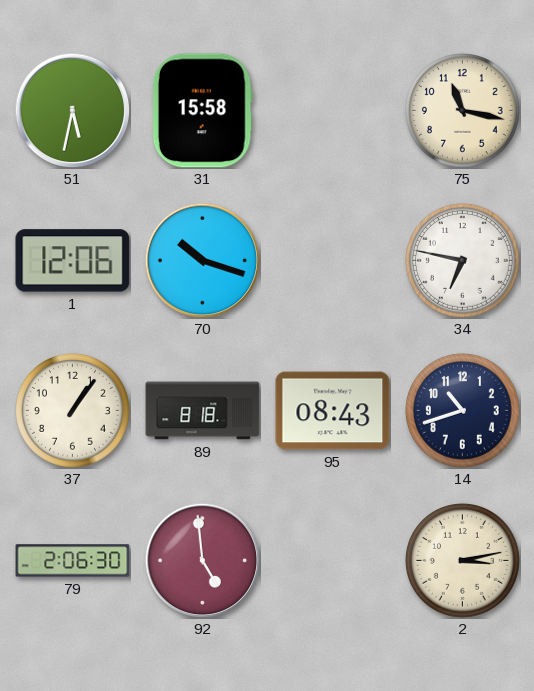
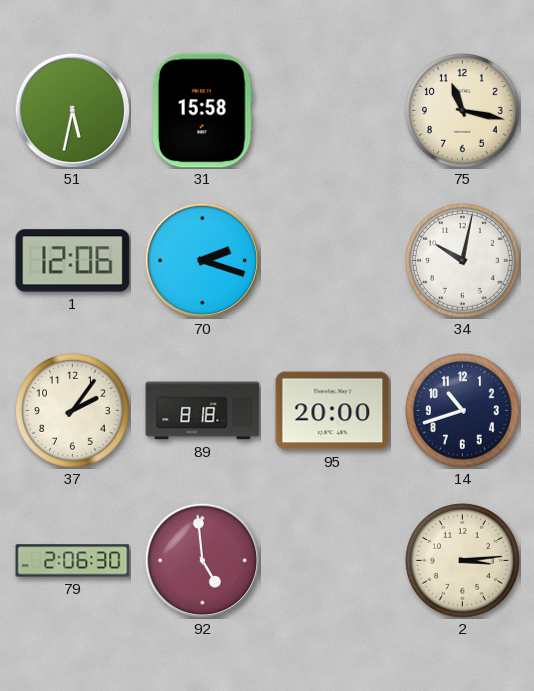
70: 10:18 -> 2:18
34: 6:47 -> 10:02
37: 1:06 -> 2:06
95: 08:43 -> 20:00
2: 3:13 -> 3:14
